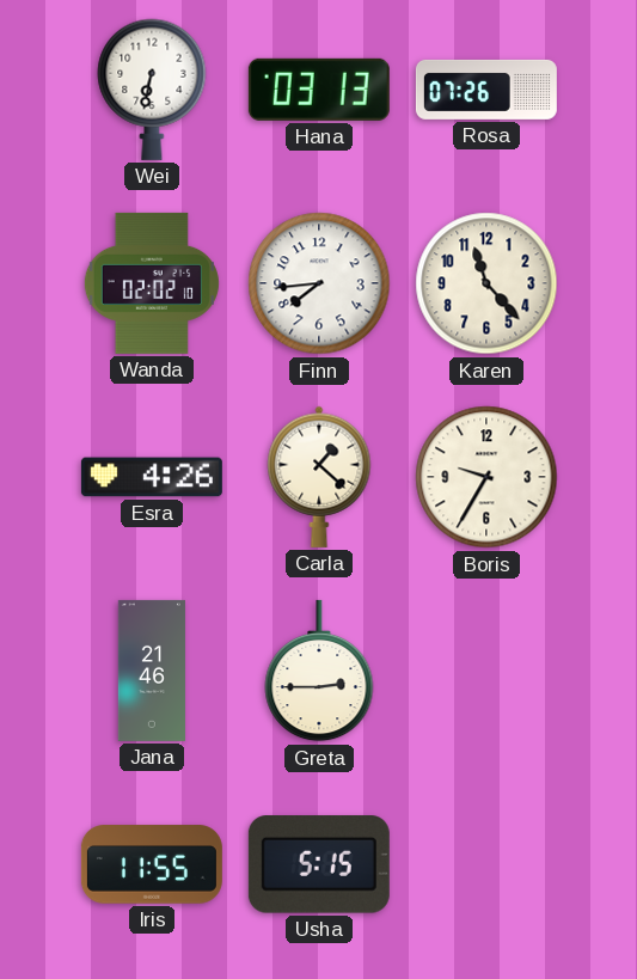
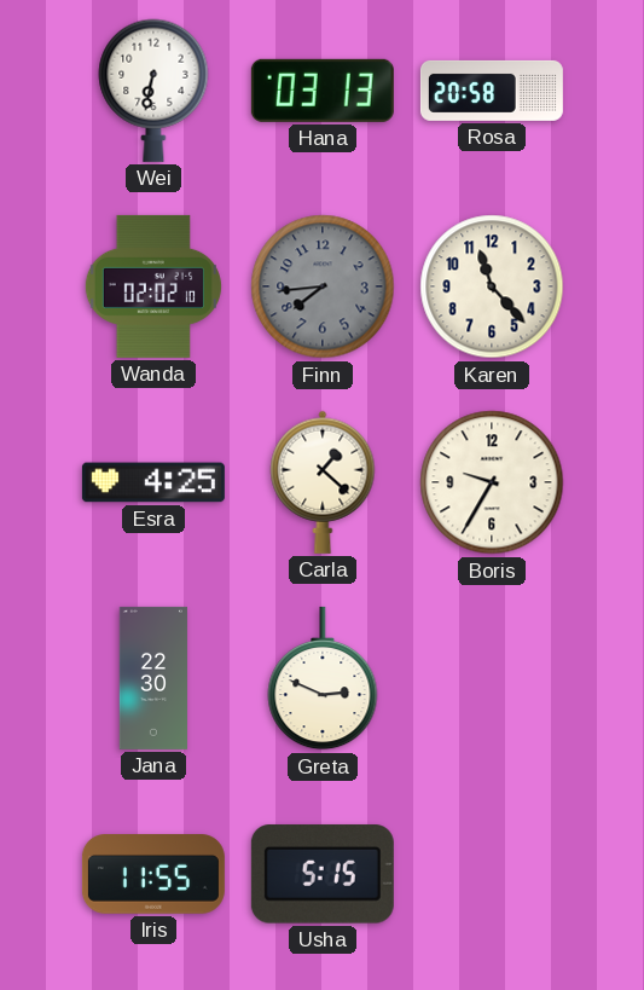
Rosa: 07:26 -> 20:58
Finn dial: white -> grey
Esra: 4:26 -> 4:25
Jana: 21:46 -> 22:30
Greta: 2:45 -> 2:49
